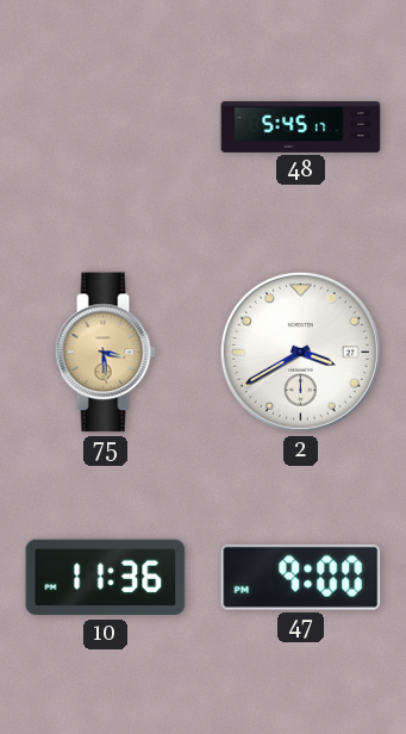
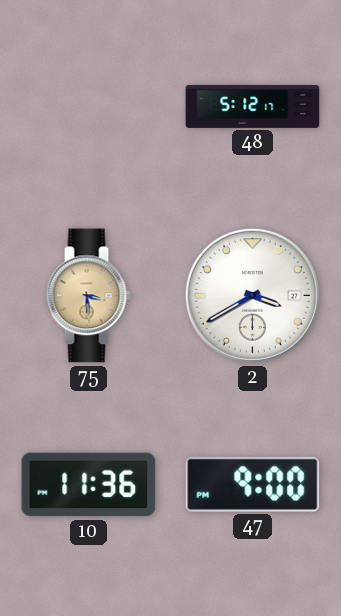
48: 5:45 -> 5:12
